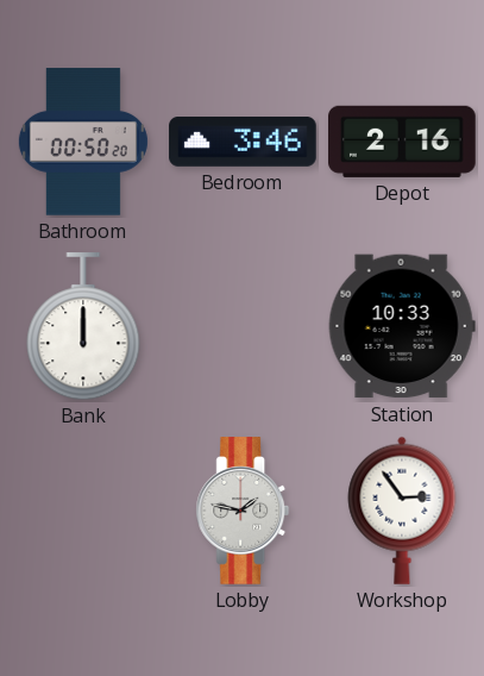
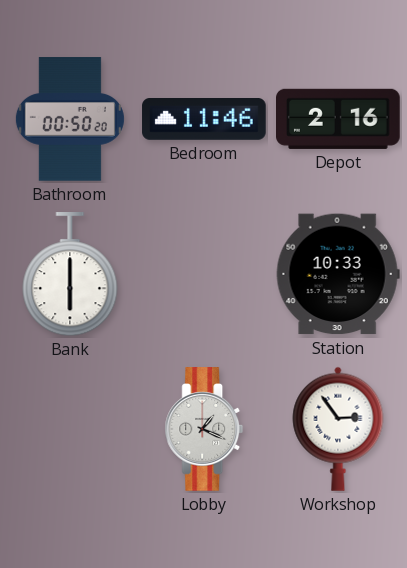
Bedroom: 3:46 -> 11:46
Bank: 12:00 -> 6:00
Lobby: 1:47 -> 1:19
